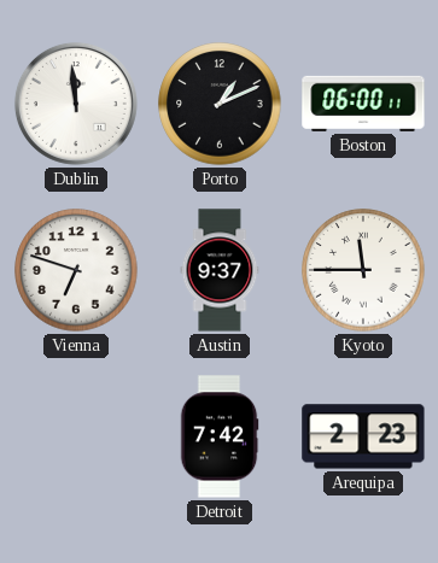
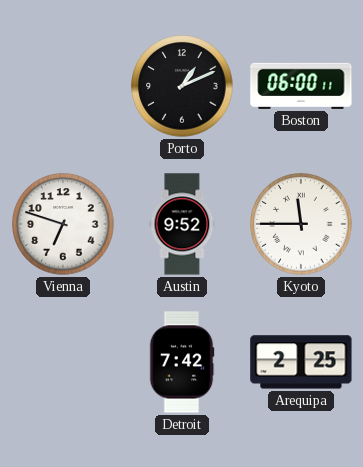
Dublin: 11:59 -> none
Austin: 9:37 -> 9:52
Arequipa: 2:23 -> 2:25
